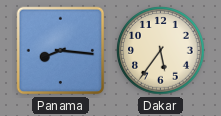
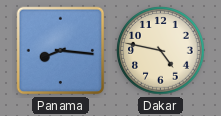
Dakar: 5:36 -> 4:47
